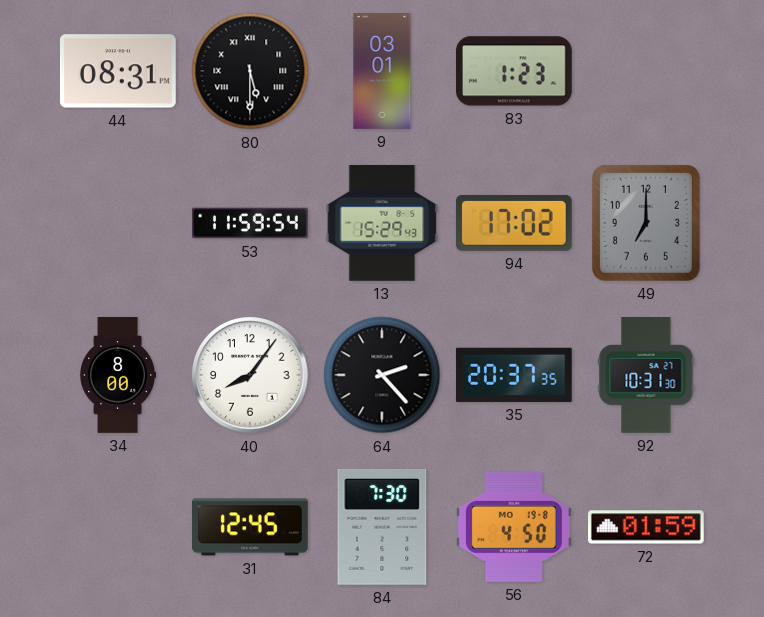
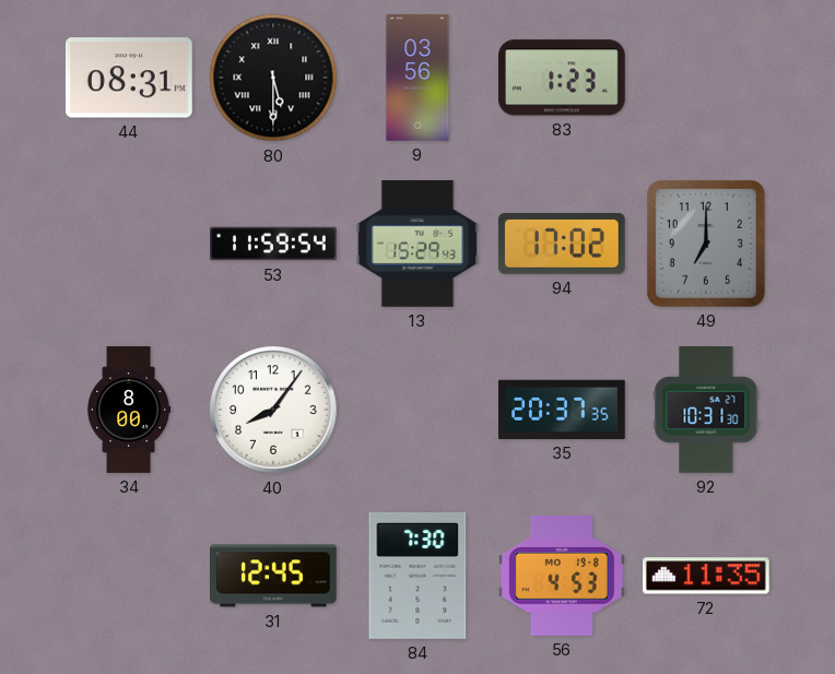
9: 03:01 -> 03:56
64: 2:23 -> none
56: 4:50 -> 4:53
72: 01:59 -> 11:35
